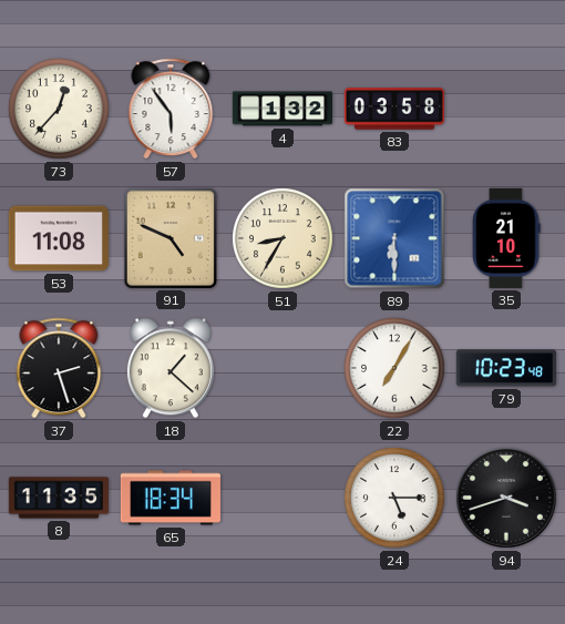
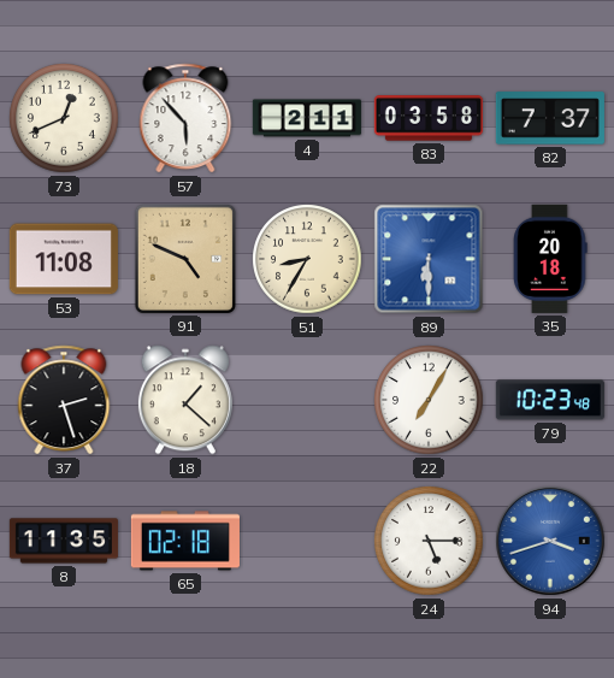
73: 12:37 -> 12:41
57: 5:54 -> 5:53
4: 1:32 -> 2:11
82: none -> 7:37
35: 21:10 -> 20:18
65: 18:34 -> 02:18
94 dial: black -> blue
